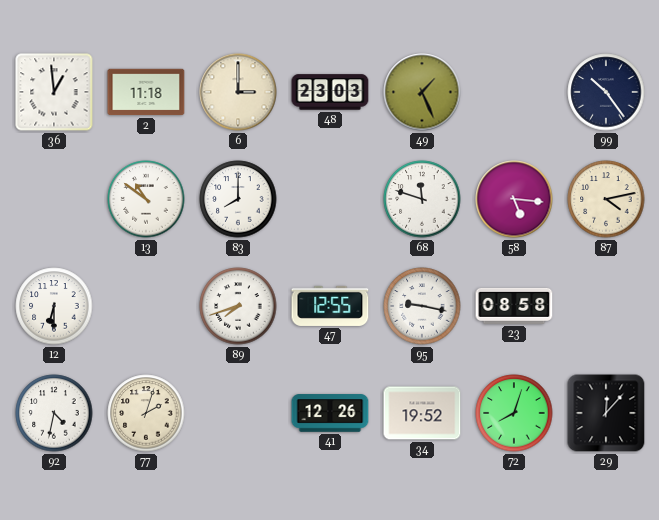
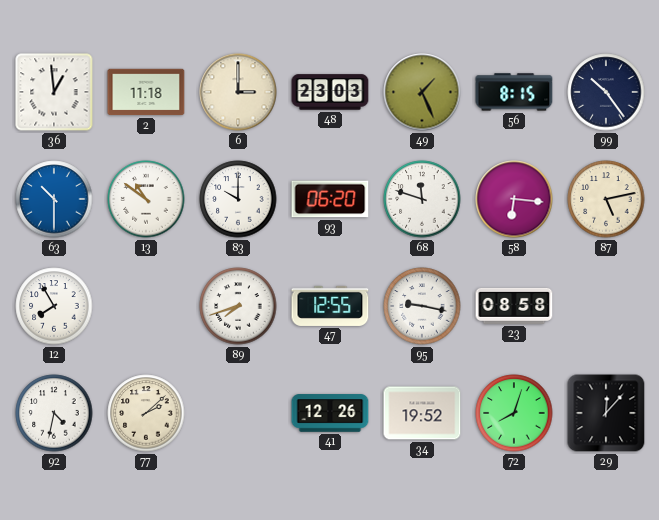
56: none -> 8:15
63: none -> 10:30
83: 8:00 -> 10:00
93: none -> 06:20
58: 5:16 -> 6:16
87: 4:13 -> 5:13
12: 6:30 -> 7:55
77: 2:03 -> 2:08
